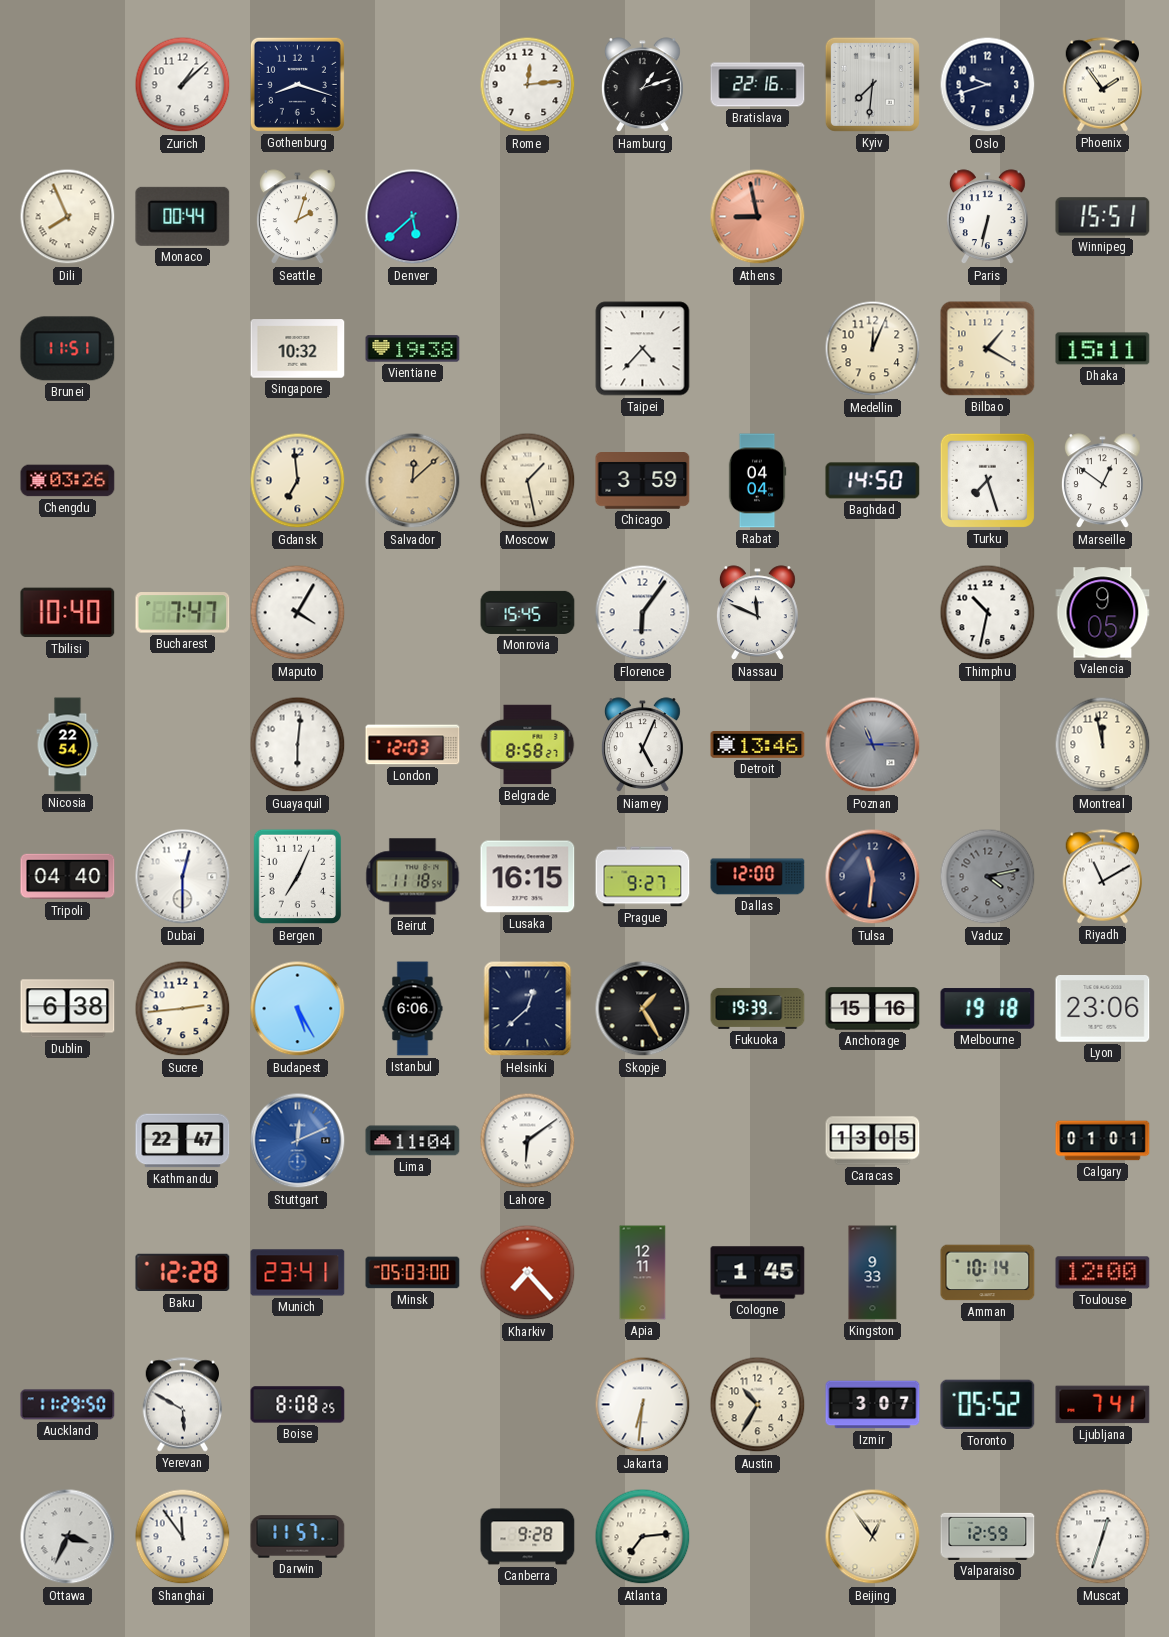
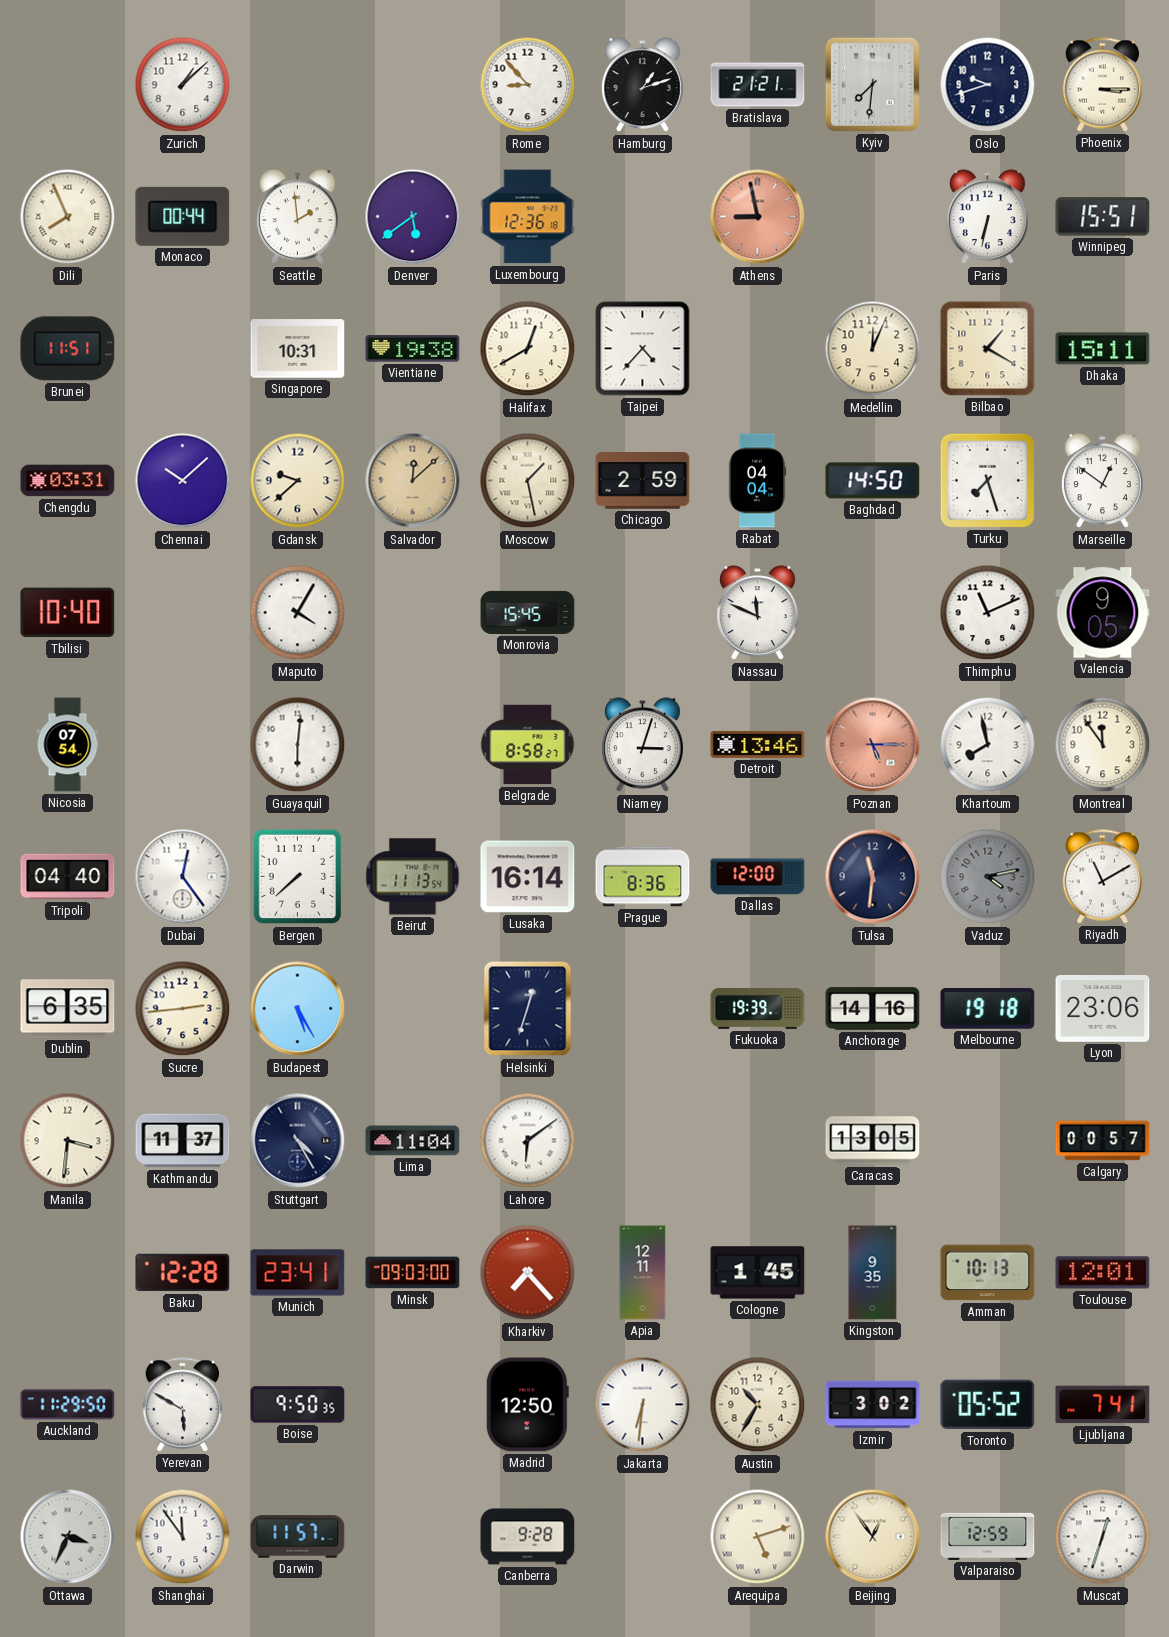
Gothenburg: 8:18 -> none
Rome: 12:14 -> 8:53
Bratislava: 22:16 -> 21:21
Phoenix: 1:54 -> 3:15
Seattle: 2:03 -> 1:59
Denver: 5:38 -> 5:39
Luxembourg: none -> 12:36
Singapore: 10:32 -> 10:31
Halifax: none -> 12:40
Chengdu: 03:26 -> 03:31
Chennai: none -> 10:08
Gdansk: 6:59 -> 9:38
Chicago: 3:59 -> 2:59
Bucharest: 7:47 -> none
Florence: 6:06 -> none
Thimphu: 10:32 -> 11:11
Nicosia: 22:54 -> 07:54
London: 12:03 -> none
Niamey: 5:04 -> 3:03
Poznan: 11:15 -> 5:15
Poznan dial: grey -> salmon
Khartoum: none -> 7:58
Montreal: 11:58 -> 11:54
Dubai: 12:30 -> 12:24
Bergen: 7:04 -> 7:38
Beirut: 11:18 -> 11:13
Lusaka: 16:15 -> 16:14
Prague: 9:27 -> 8:36
Dublin: 6:38 -> 6:35
Istanbul: 6:06 -> none
Helsinki: 12:38 -> 12:33
Skopje: 1:25 -> none
Anchorage: 15:16 -> 14:16
Manila: none -> 3:31
Kathmandu: 22:47 -> 11:37
Stuttgart: 12:11 -> 4:25
Stuttgart dial: blue -> navy
Calgary: 01:01 -> 00:57
Minsk: 05:03 -> 09:03
Kingston: 9:33 -> 9:35
Amman: 10:14 -> 10:13
Toulouse: 12:00 -> 12:01
Boise: 8:08 -> 9:50
Madrid: none -> 12:50
Izmir: 3:07 -> 3:02
Atlanta: 7:14 -> none
Arequipa: none -> 5:12
